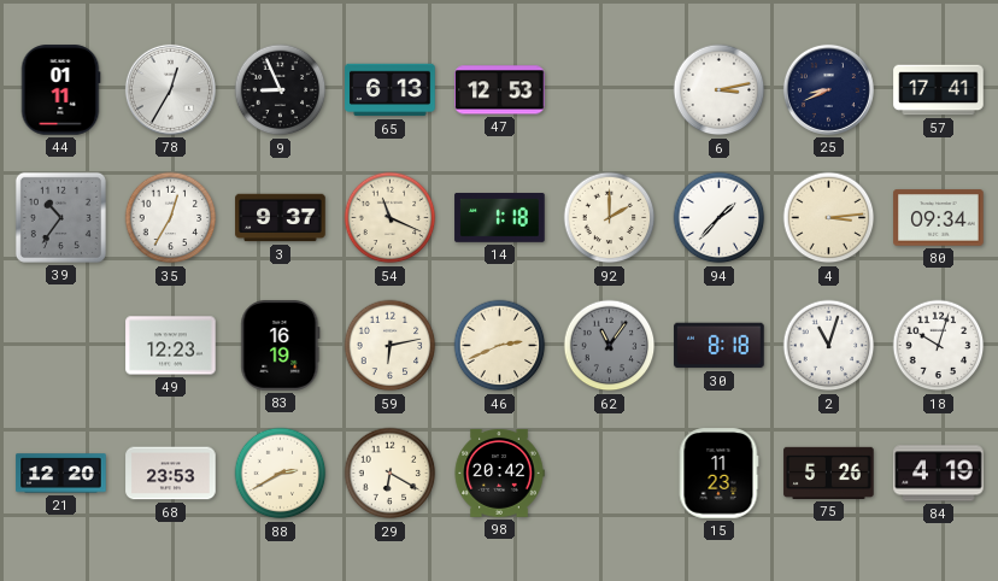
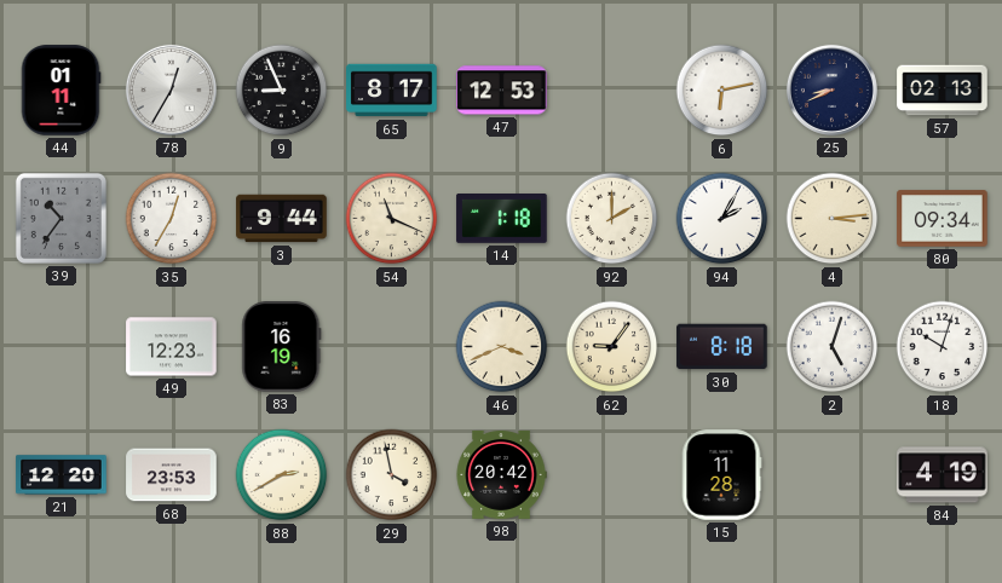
65: 6:13 -> 8:17
6: 3:13 -> 6:13
57: 17:41 -> 02:13
3: 9:37 -> 9:44
94: 1:37 -> 2:05
59: 6:13 -> none
46: 2:41 -> 3:41
62: 11:06 -> 9:06
62 dial: grey -> cream
2: 11:03 -> 5:03
29: 6:20 -> 3:58
15: 11:23 -> 11:28
75: 5:26 -> none
